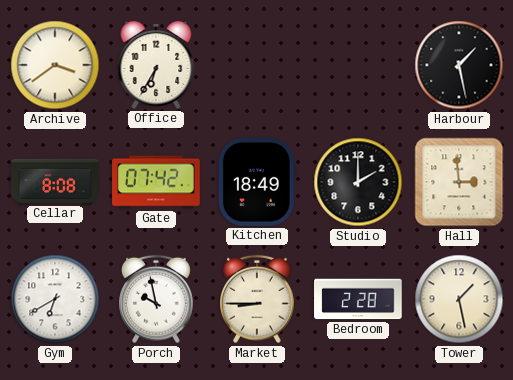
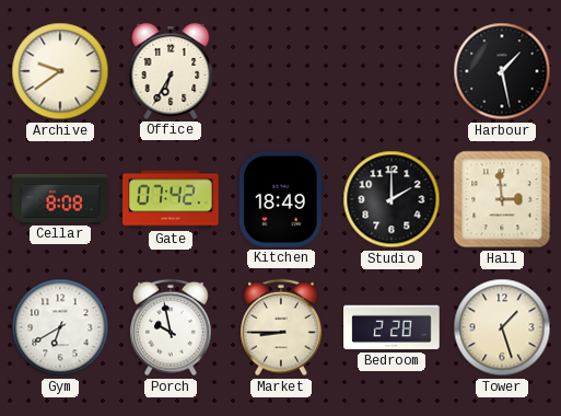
Archive: 3:39 -> 9:39
Tower: 1:28 -> 1:27
